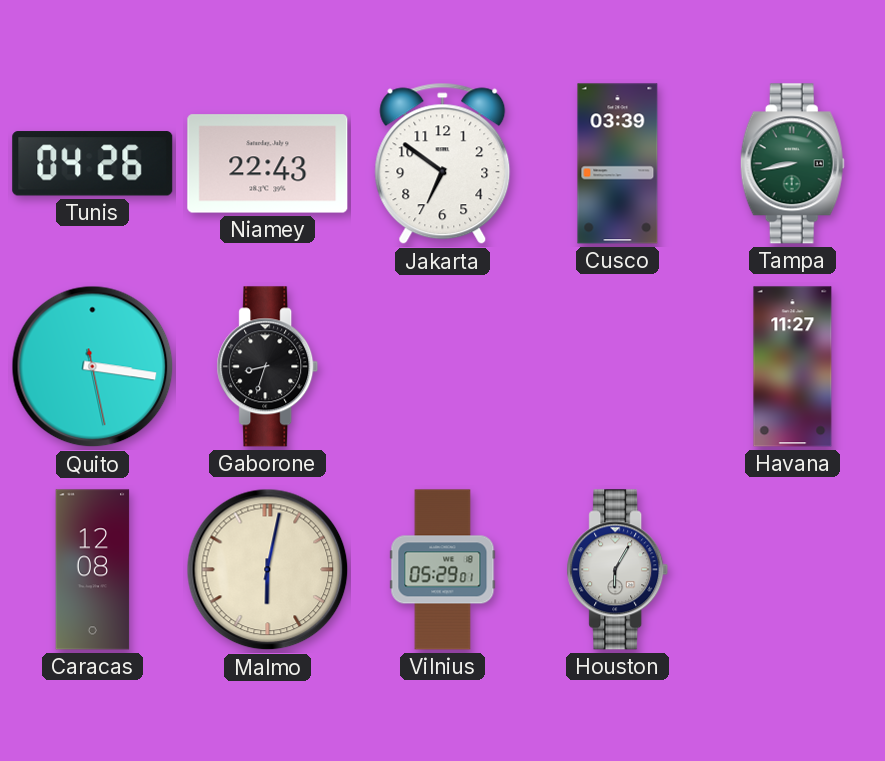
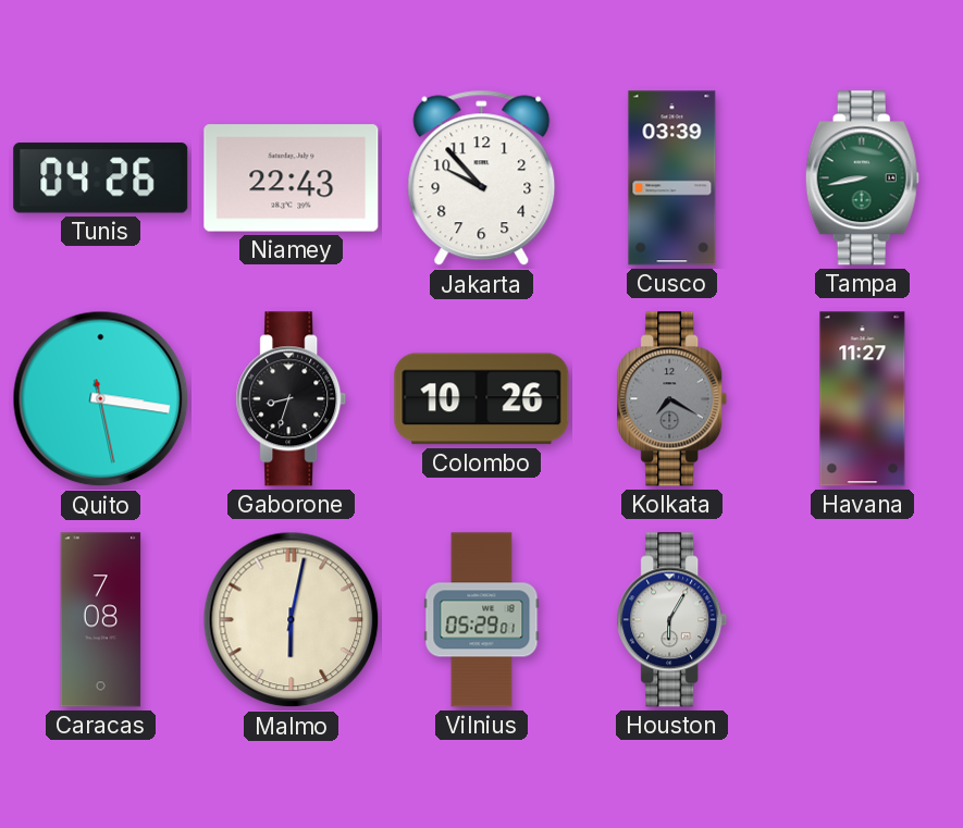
Jakarta: 6:51 -> 9:53
Colombo: none -> 10:26
Kolkata: none -> 7:20
Caracas: 12:08 -> 7:08
